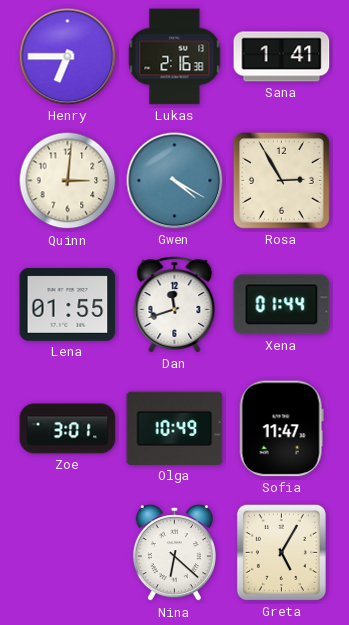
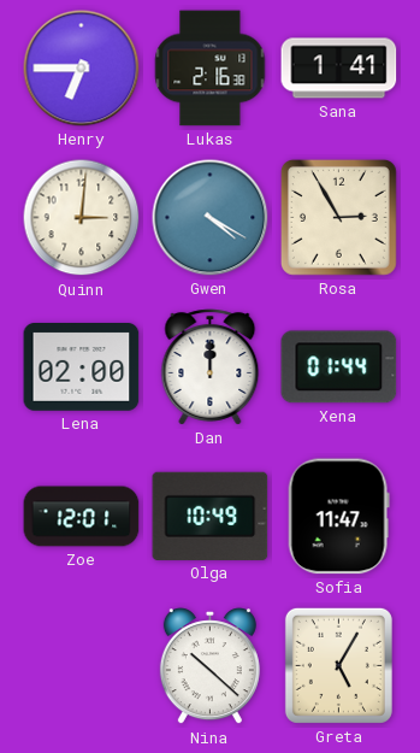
Lena: 01:55 -> 02:00
Dan: 11:42 -> 12:00
Zoe: 3:01 -> 12:01
Nina: 6:22 -> 10:22
